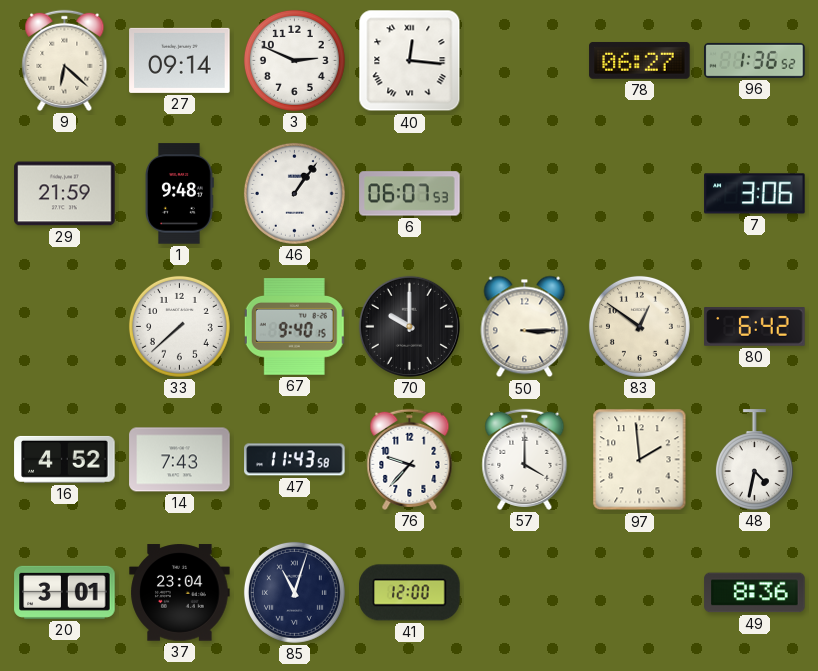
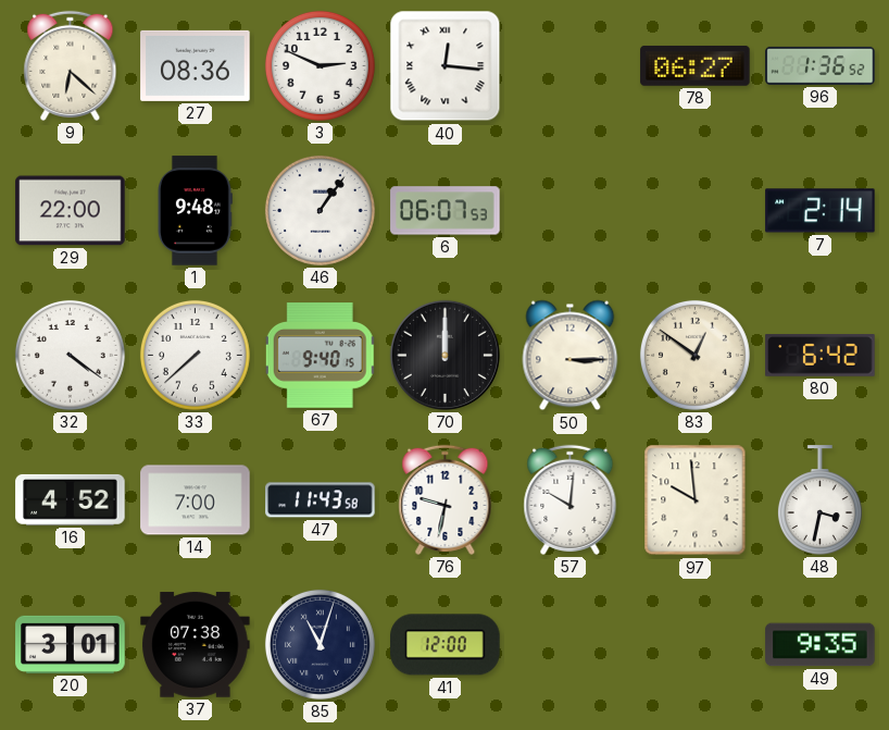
27: 09:14 -> 08:36
29: 21:59 -> 22:00
7: 3:06 -> 2:14
32: none -> 4:21
70: 10:00 -> 12:00
14: 7:43 -> 7:00
76: 9:37 -> 9:32
57: 4:00 -> 10:01
97: 1:59 -> 9:59
48: 4:32 -> 3:32
37: 23:04 -> 07:38
49: 8:36 -> 9:35
